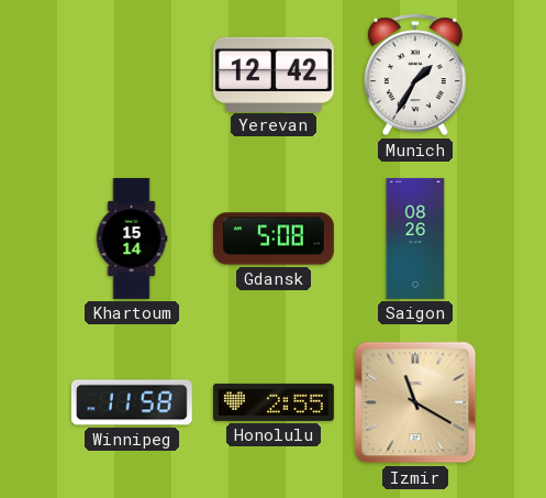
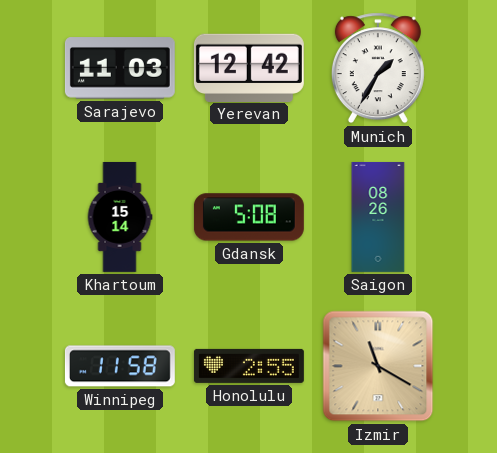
Sarajevo: none -> 11:03
